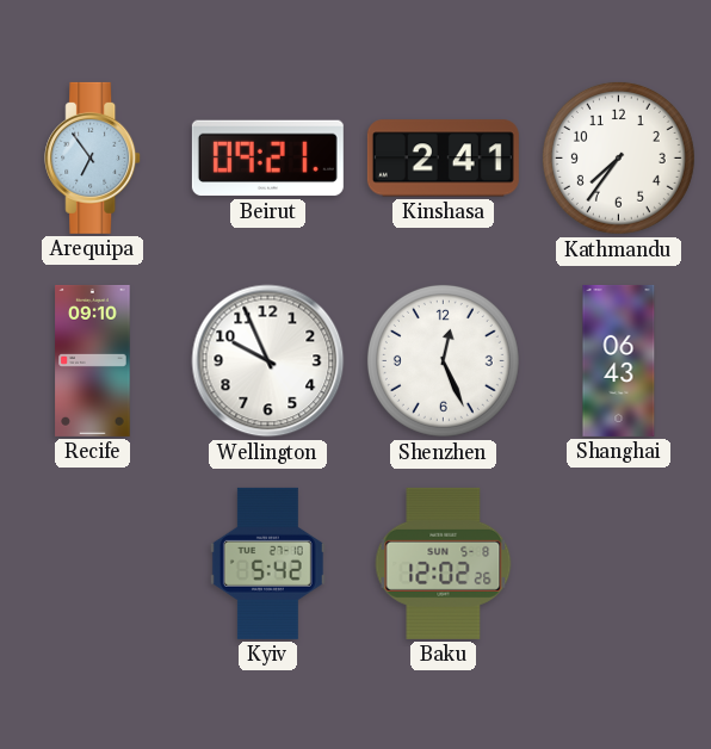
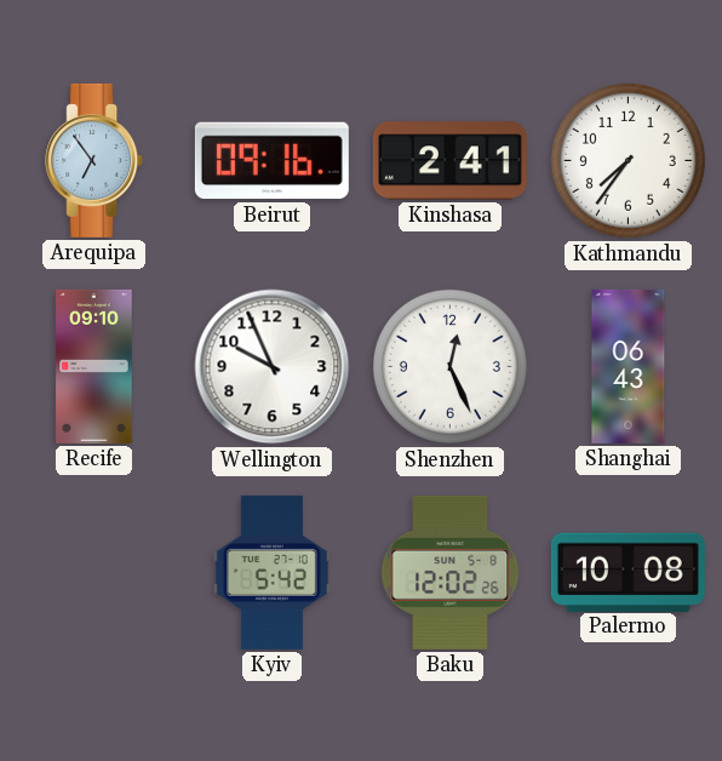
Beirut: 09:21 -> 09:16
Palermo: none -> 10:08
